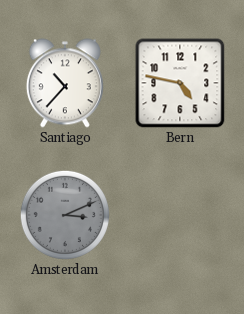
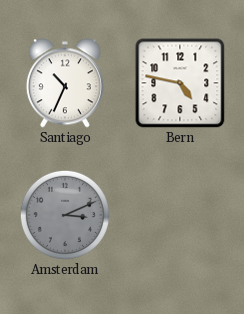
Santiago: 10:37 -> 10:34
